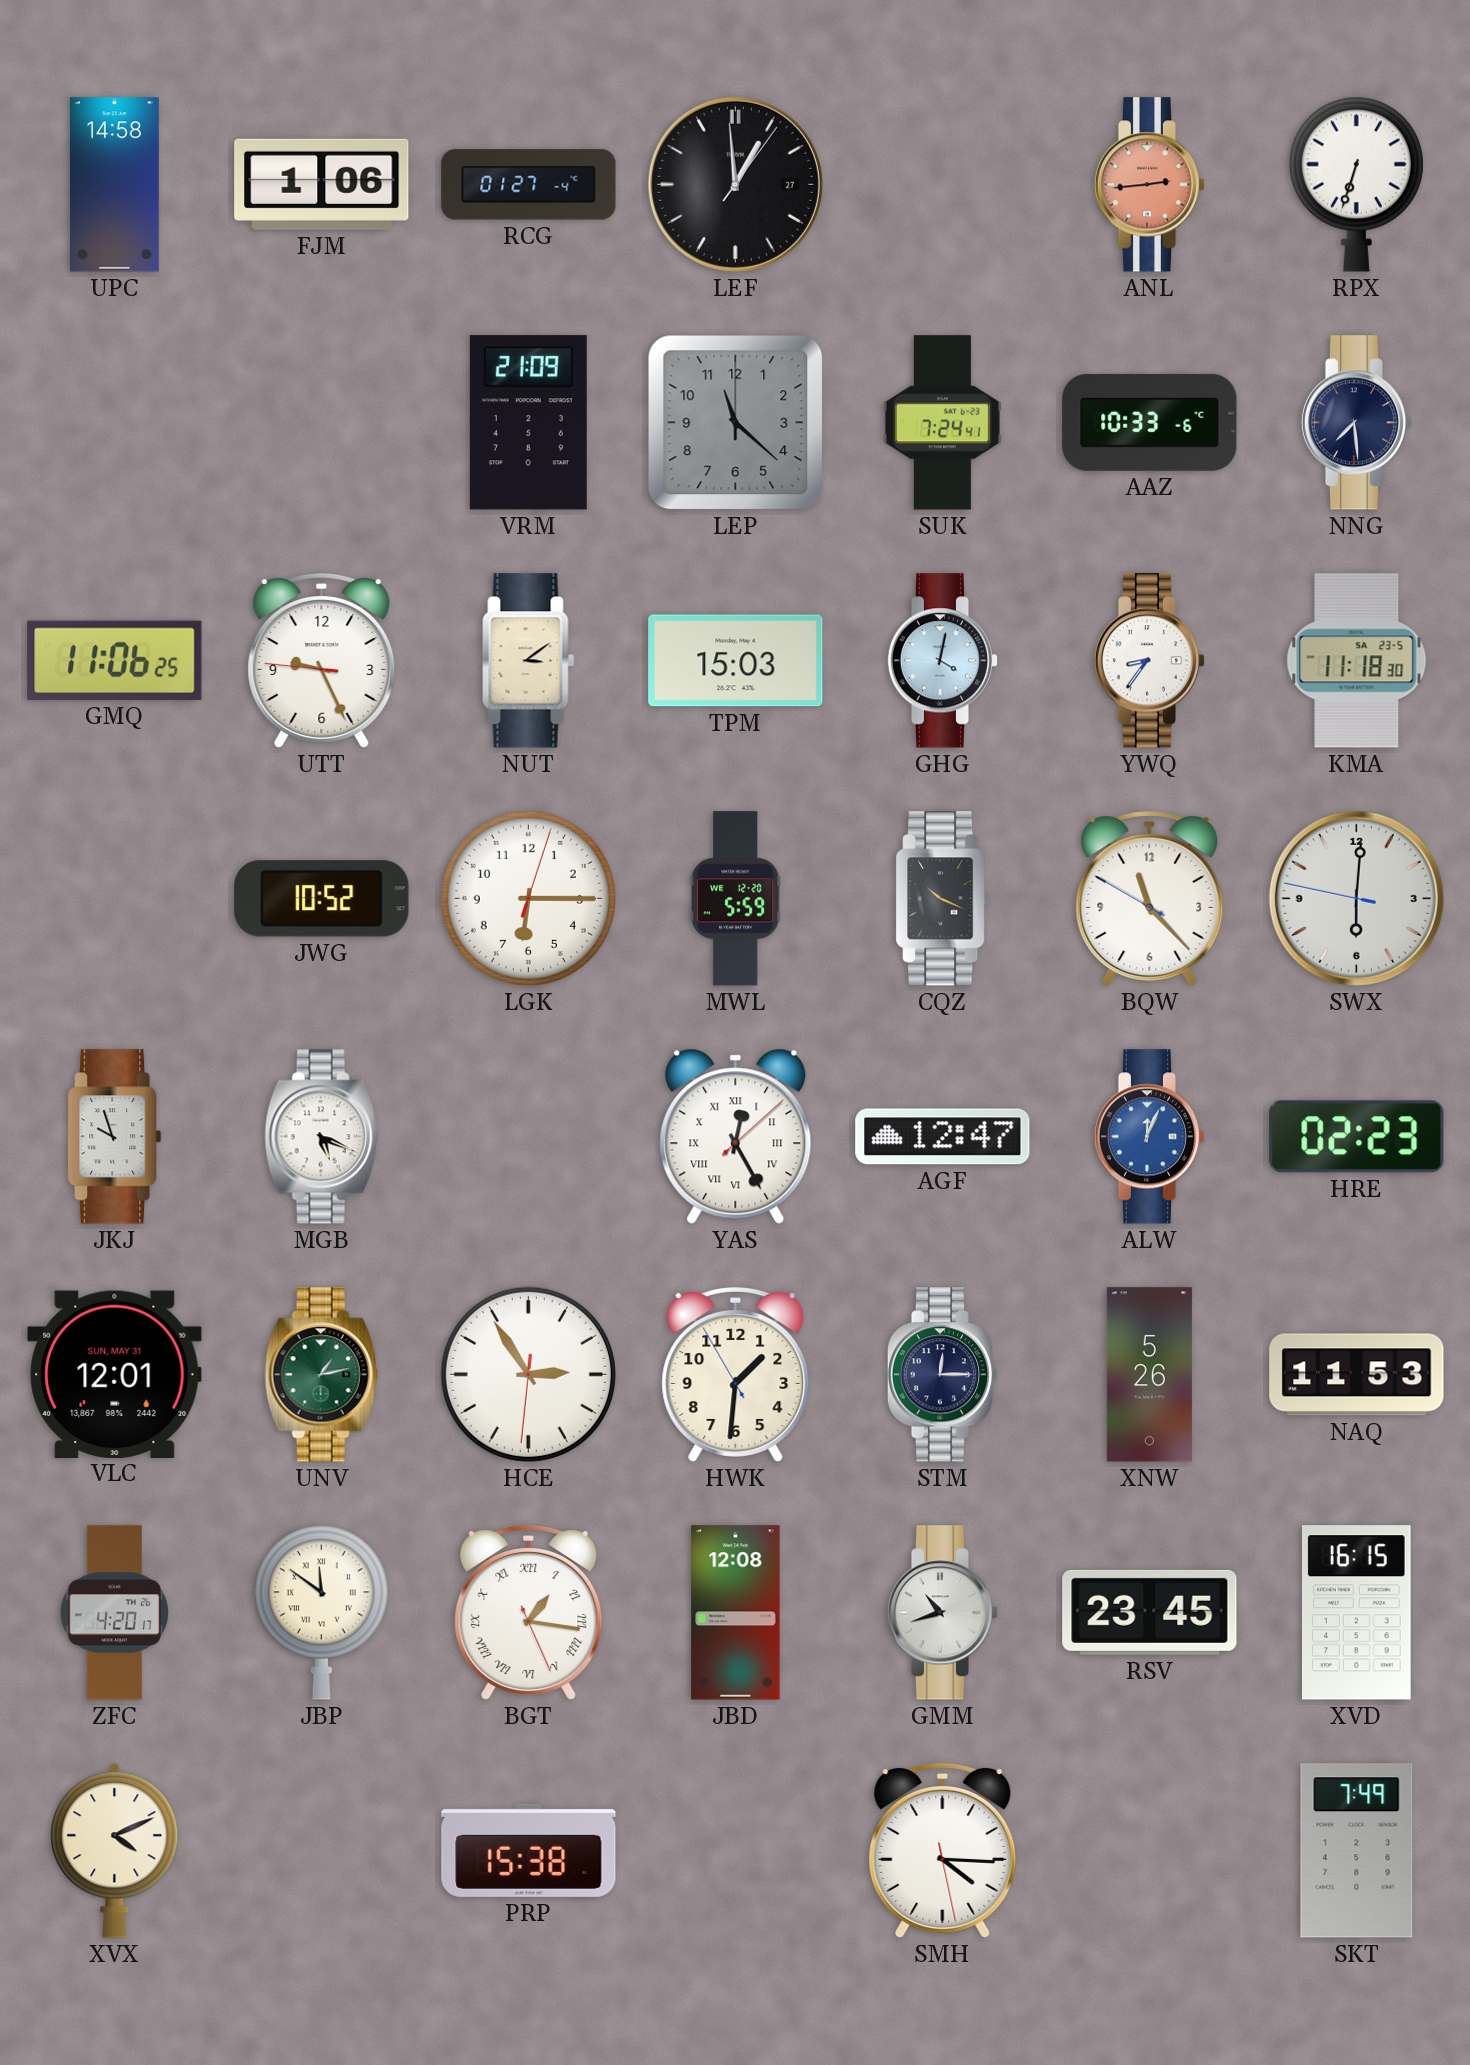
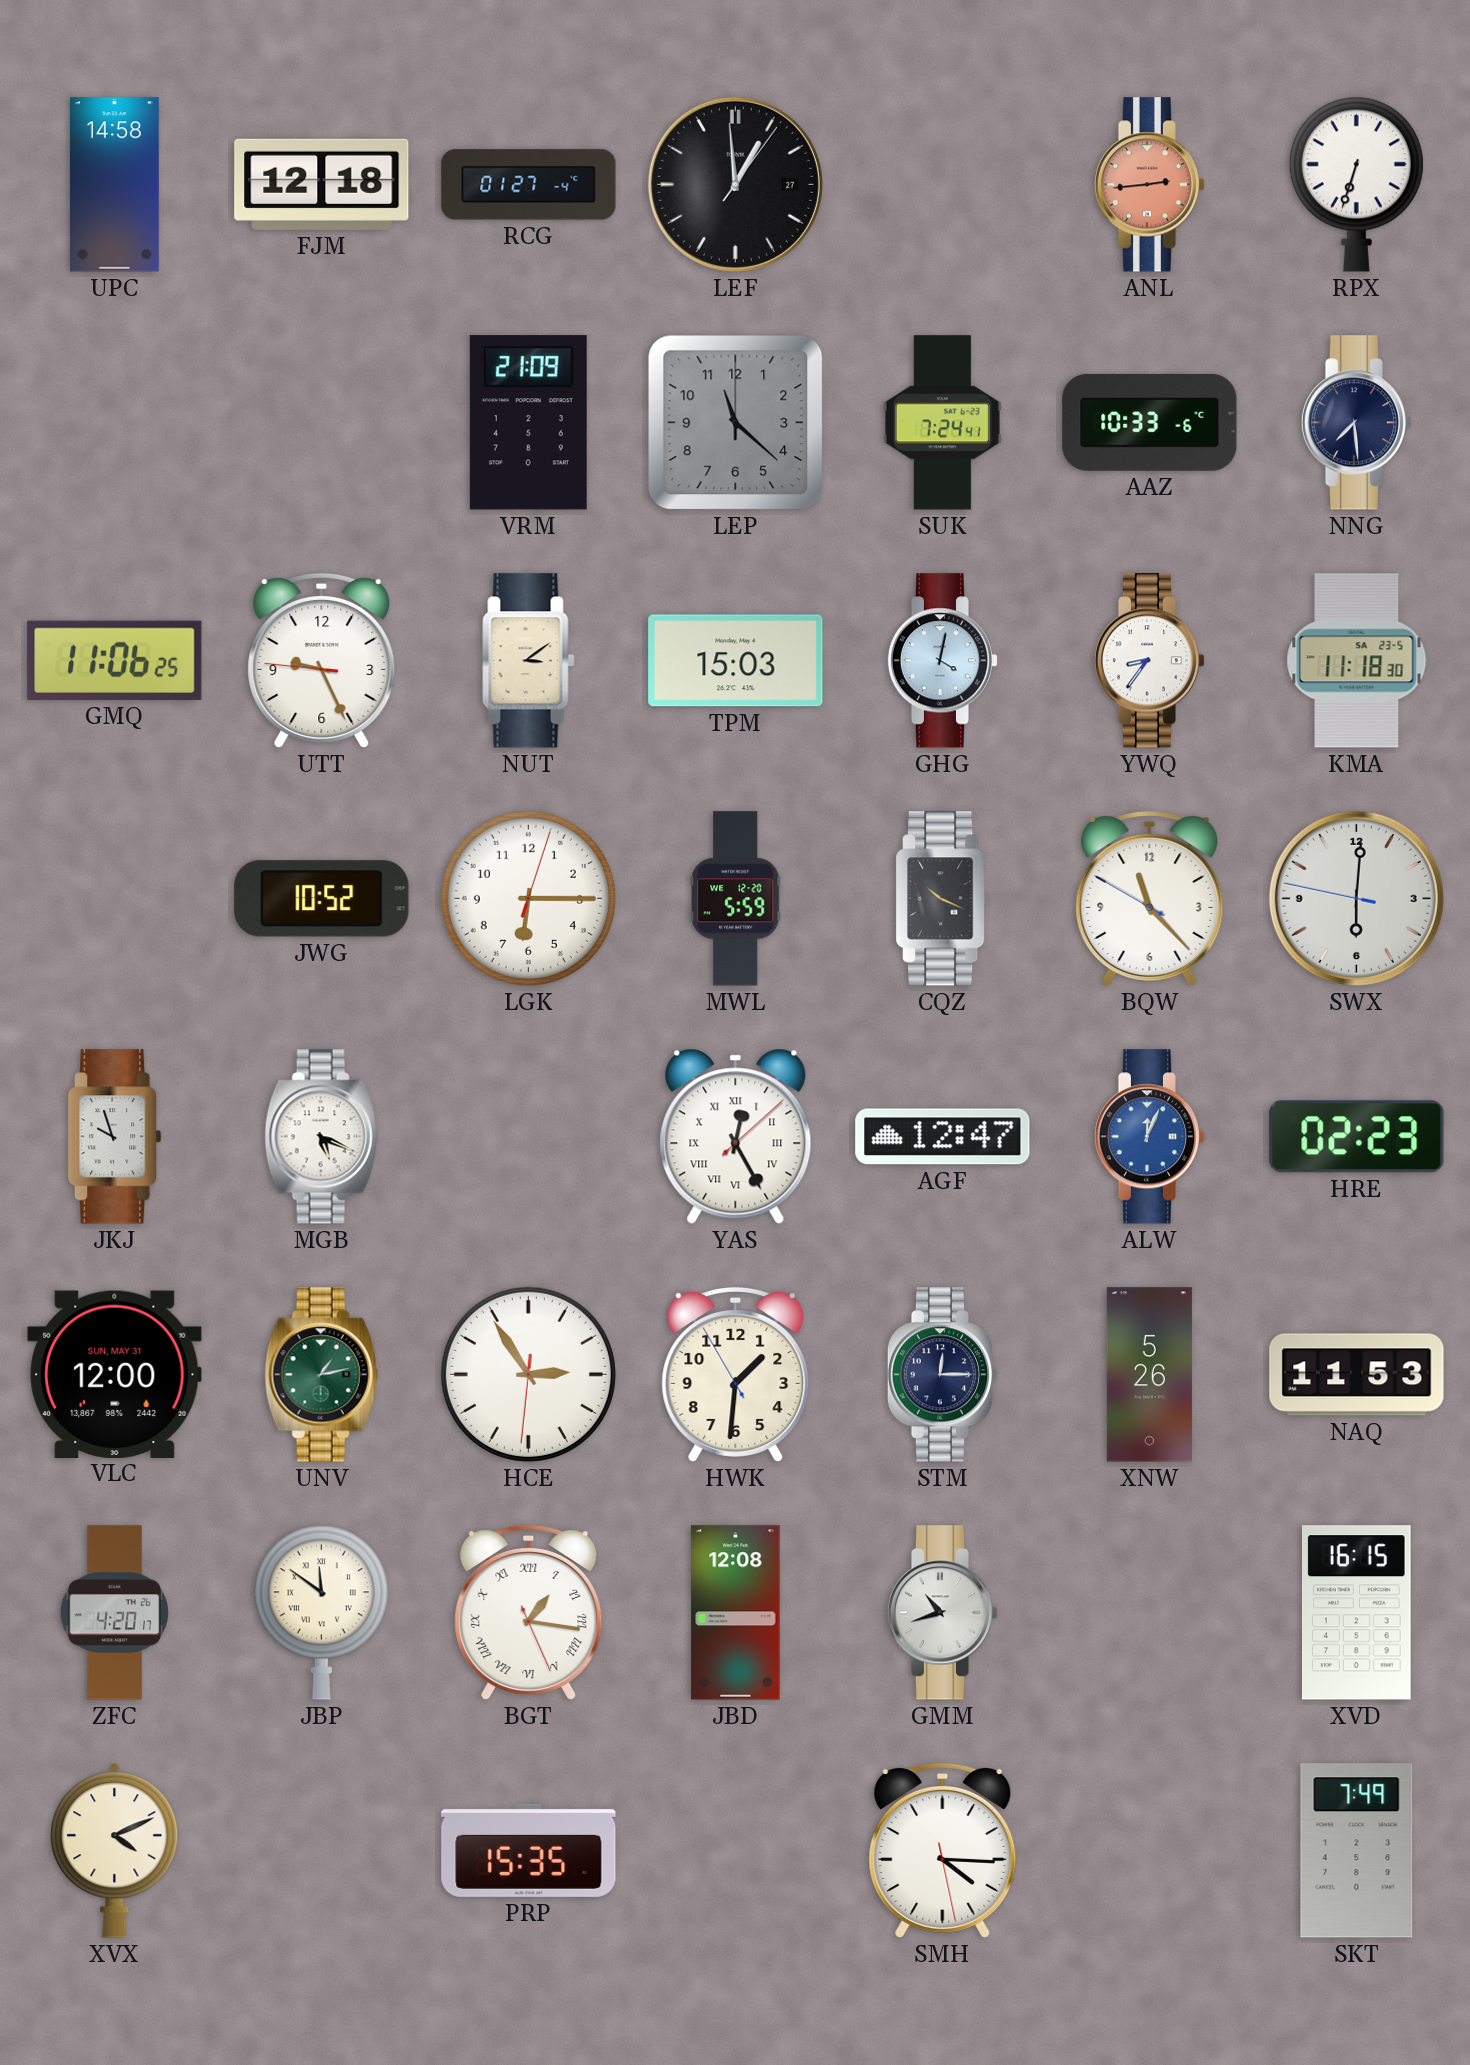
FJM: 1:06 -> 12:18
VLC: 12:01 -> 12:00
RSV: 23:45 -> none
PRP: 15:38 -> 15:35
